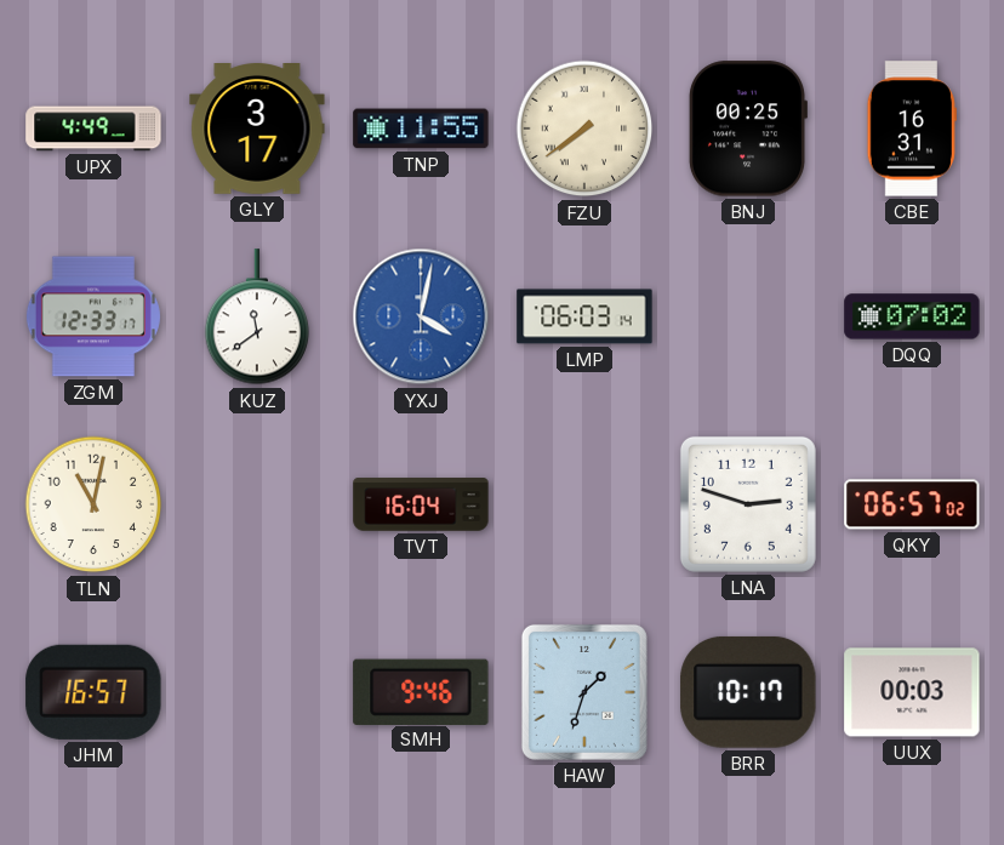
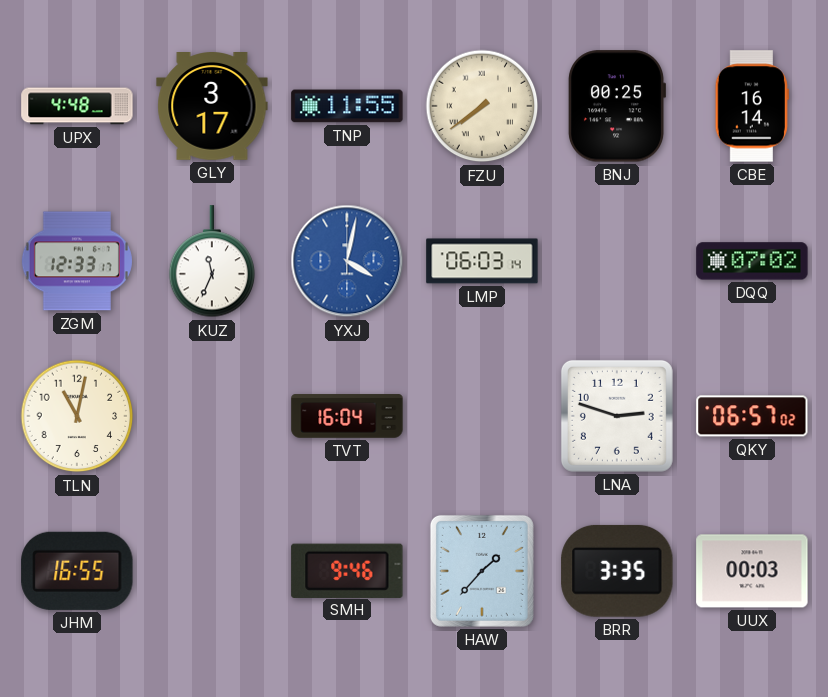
UPX: 4:49 -> 4:48
CBE: 16:31 -> 16:14
KUZ: 11:39 -> 11:34
JHM: 16:57 -> 16:55
HAW: 1:33 -> 1:37
BRR: 10:17 -> 3:35
